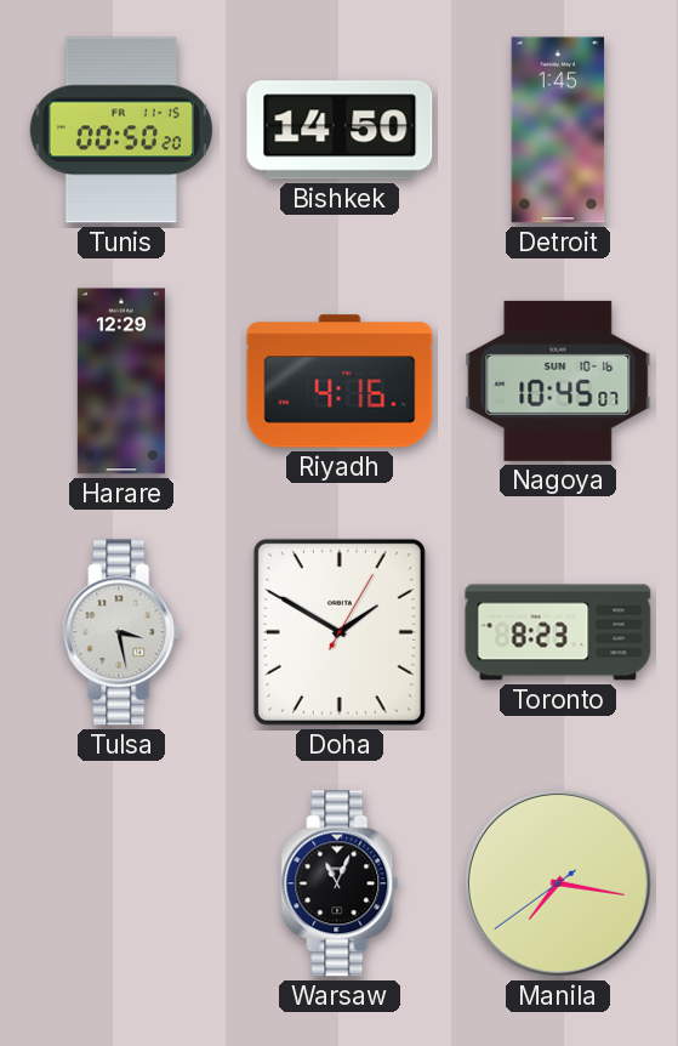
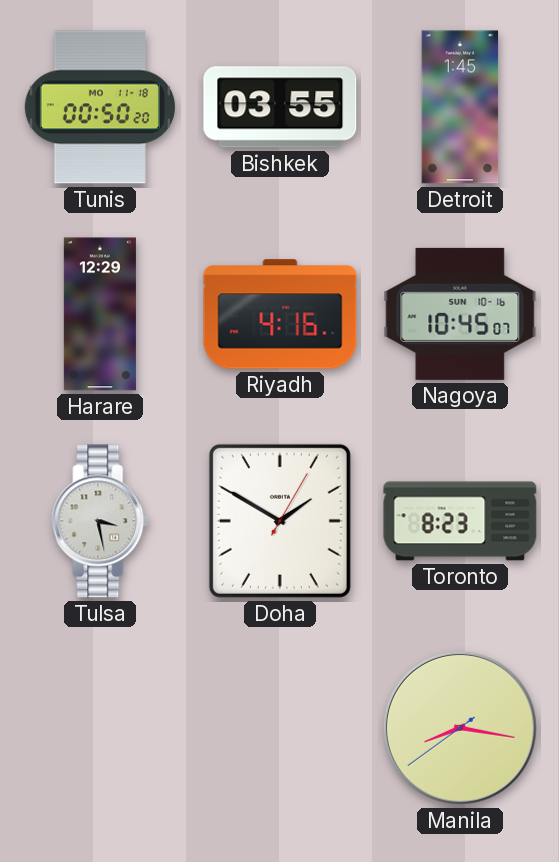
Tunis date: FR 11-15 -> MO 11-18
Bishkek: 14:50 -> 03:55
Warsaw: 11:04 -> none
Manila: 7:16 -> 8:16
